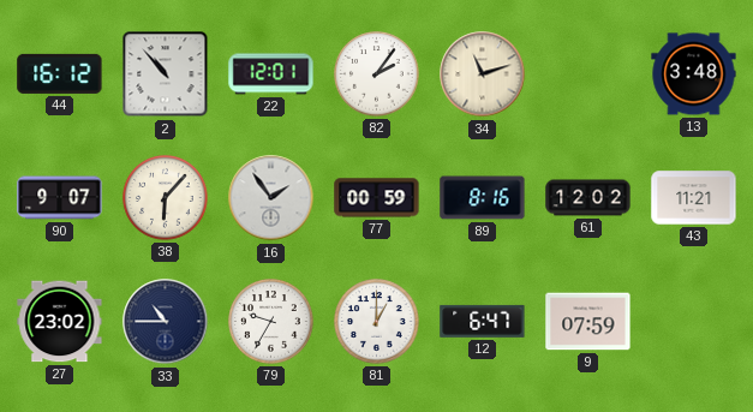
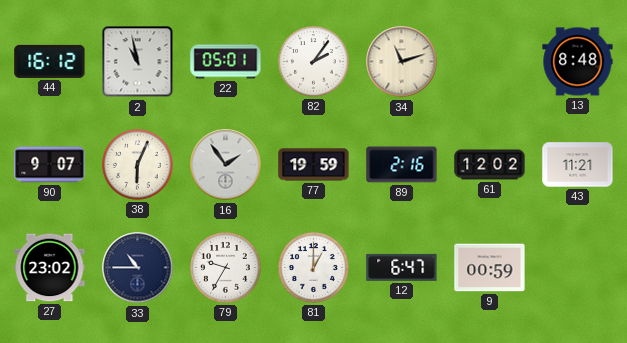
2: 10:53 -> 10:58
22: 12:01 -> 05:01
13: 3:48 -> 8:48
38: 6:07 -> 6:04
77: 00:59 -> 19:59
89: 8:16 -> 2:16
9: 07:59 -> 00:59
